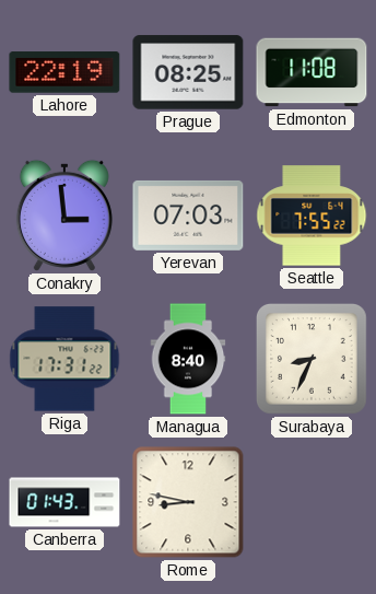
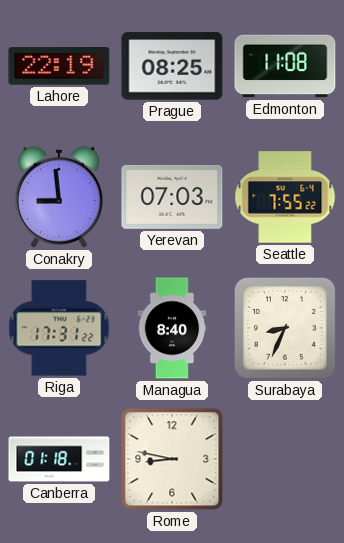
Conakry: 2:59 -> 8:59
Canberra: 01:43 -> 01:18
